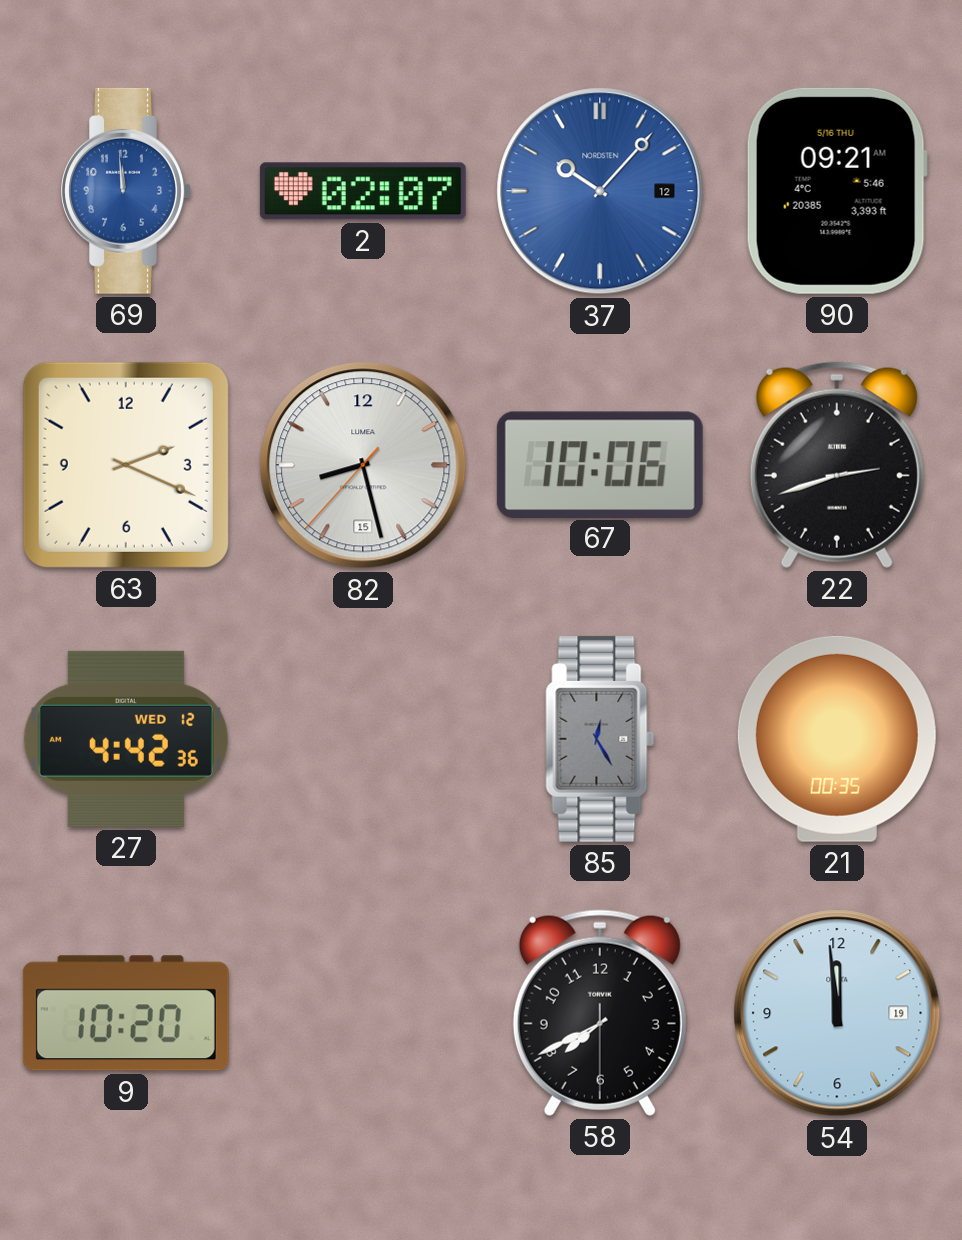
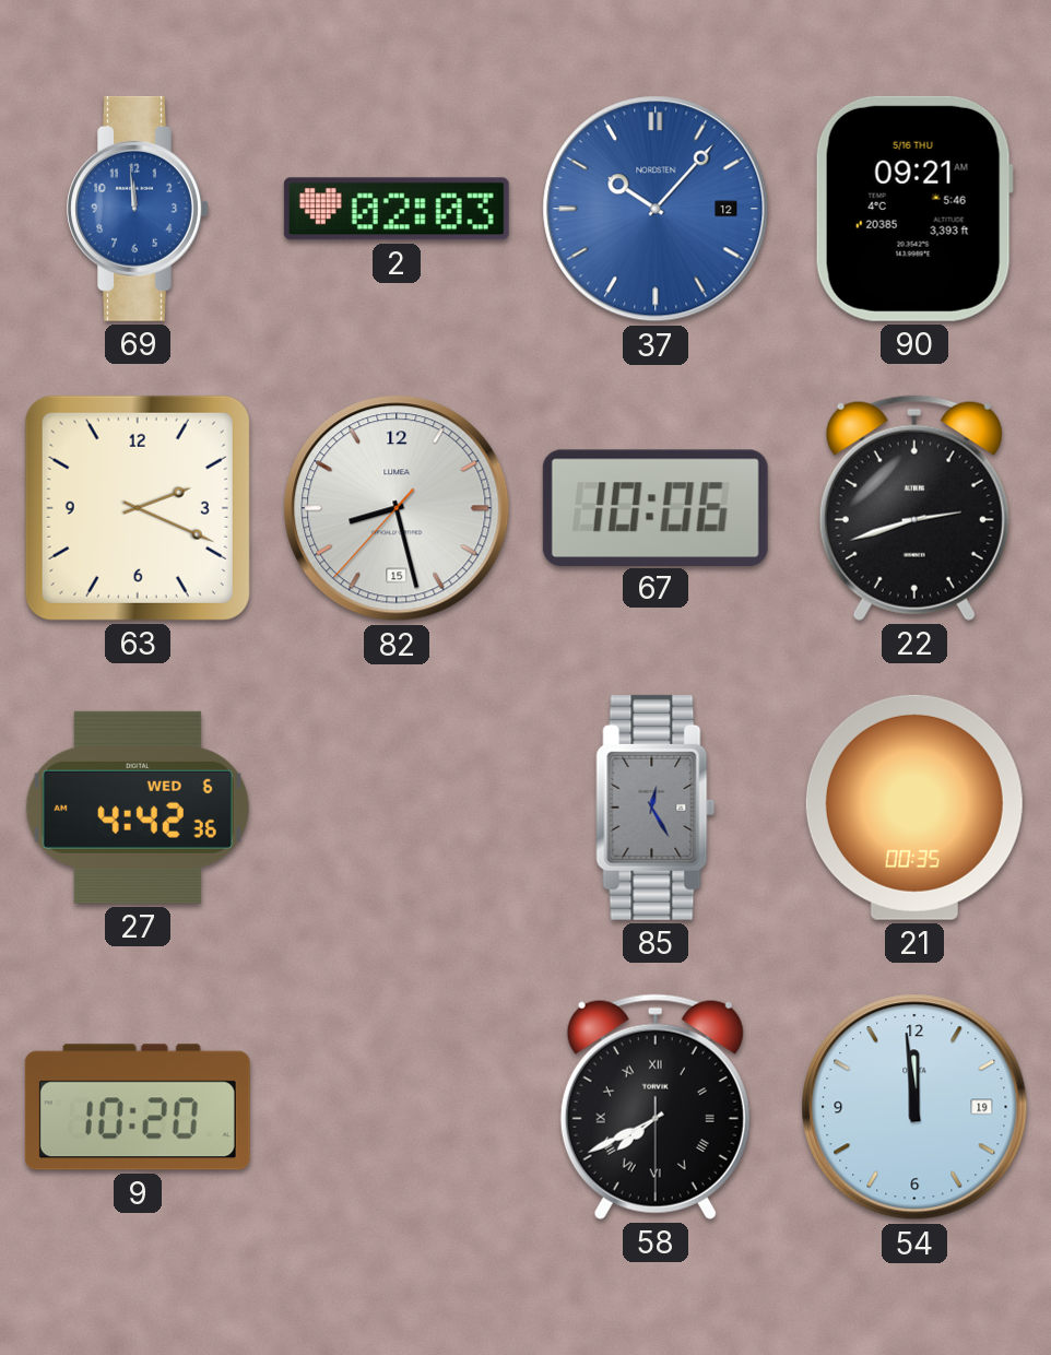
2: 02:07 -> 02:03
27 date: WED 12 -> WED 6
58 numerals: Arabic -> Roman
